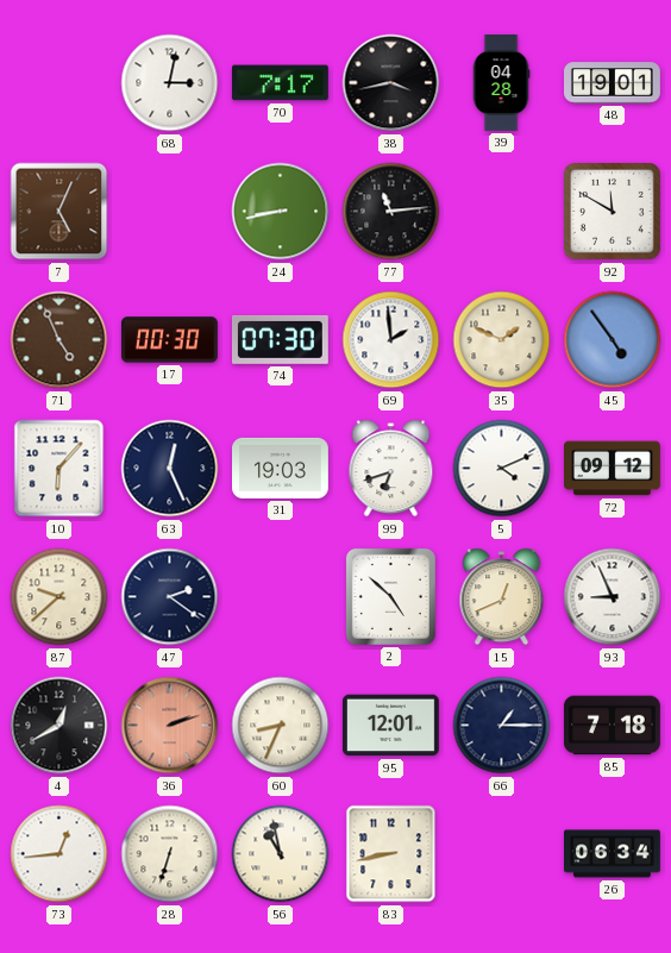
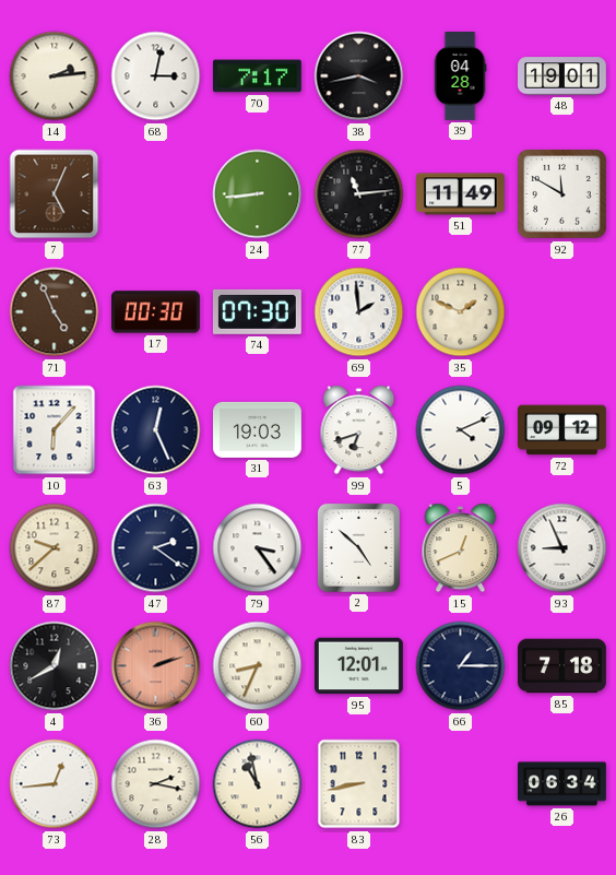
14: none -> 2:14
24: 8:43 -> 8:44
51: none -> 11:49
45: 4:54 -> none
79: none -> 3:24
28: 6:33 -> 2:17
